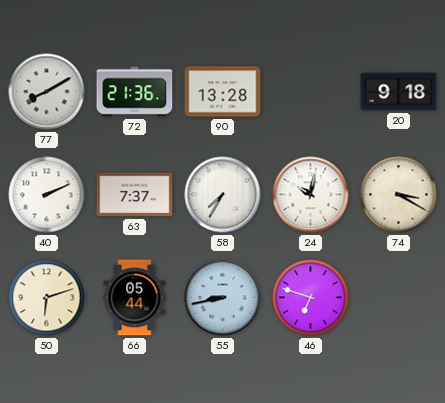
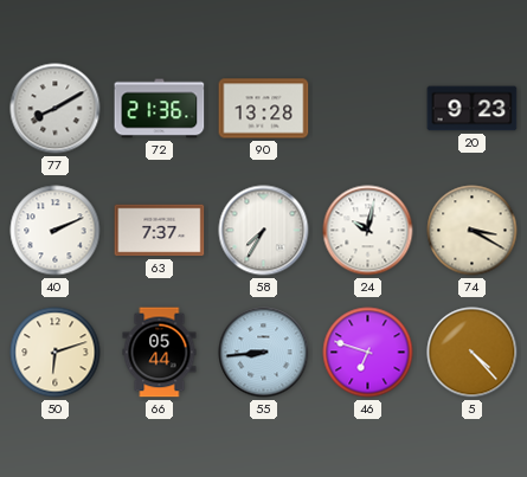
20: 9:18 -> 9:23
55: 8:43 -> 8:44
5: none -> 4:23
